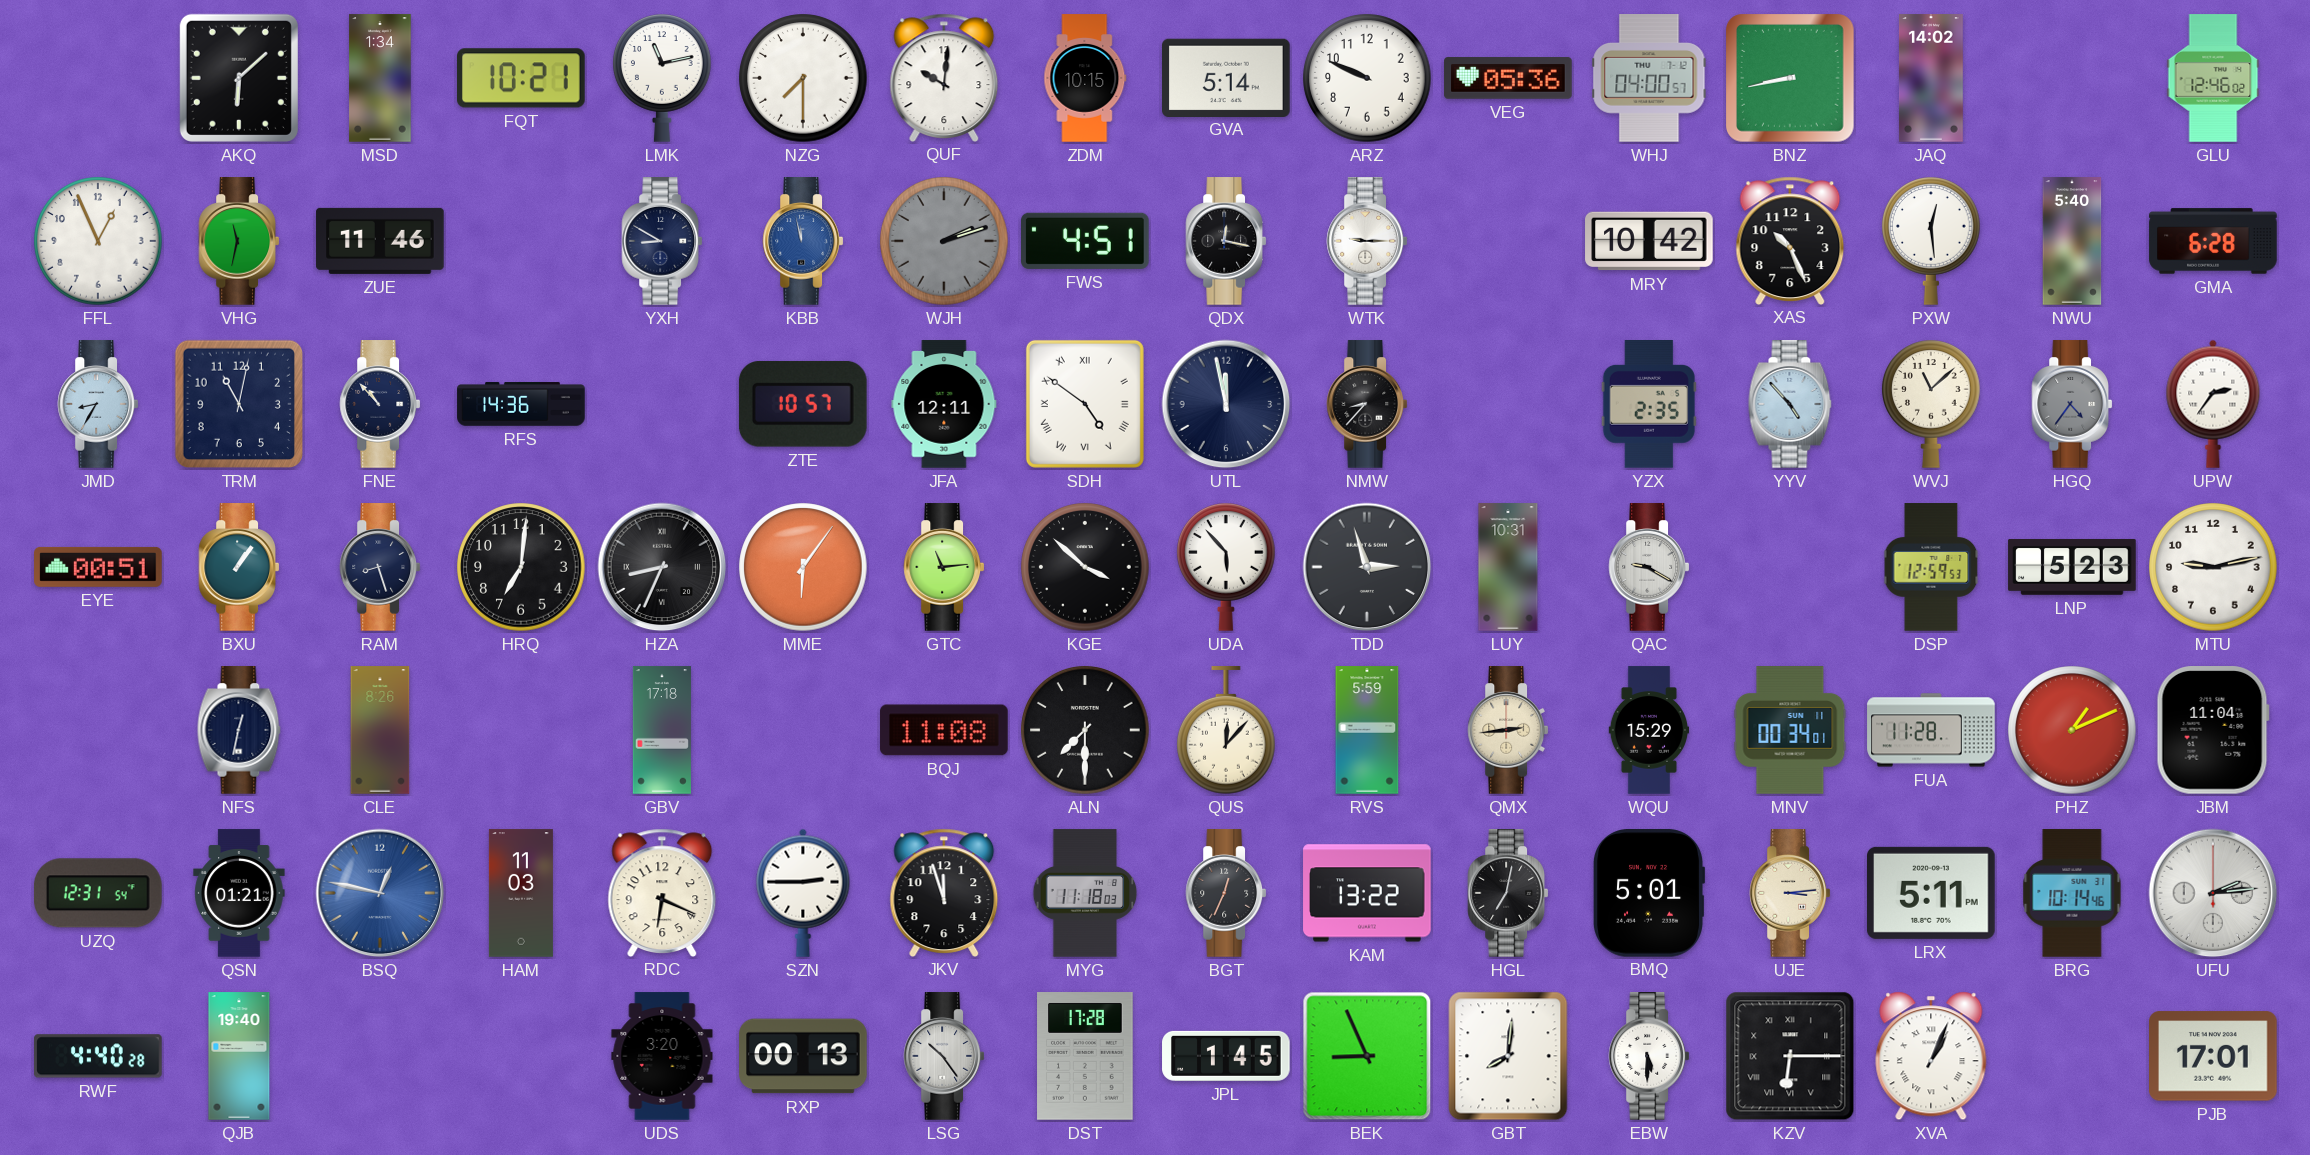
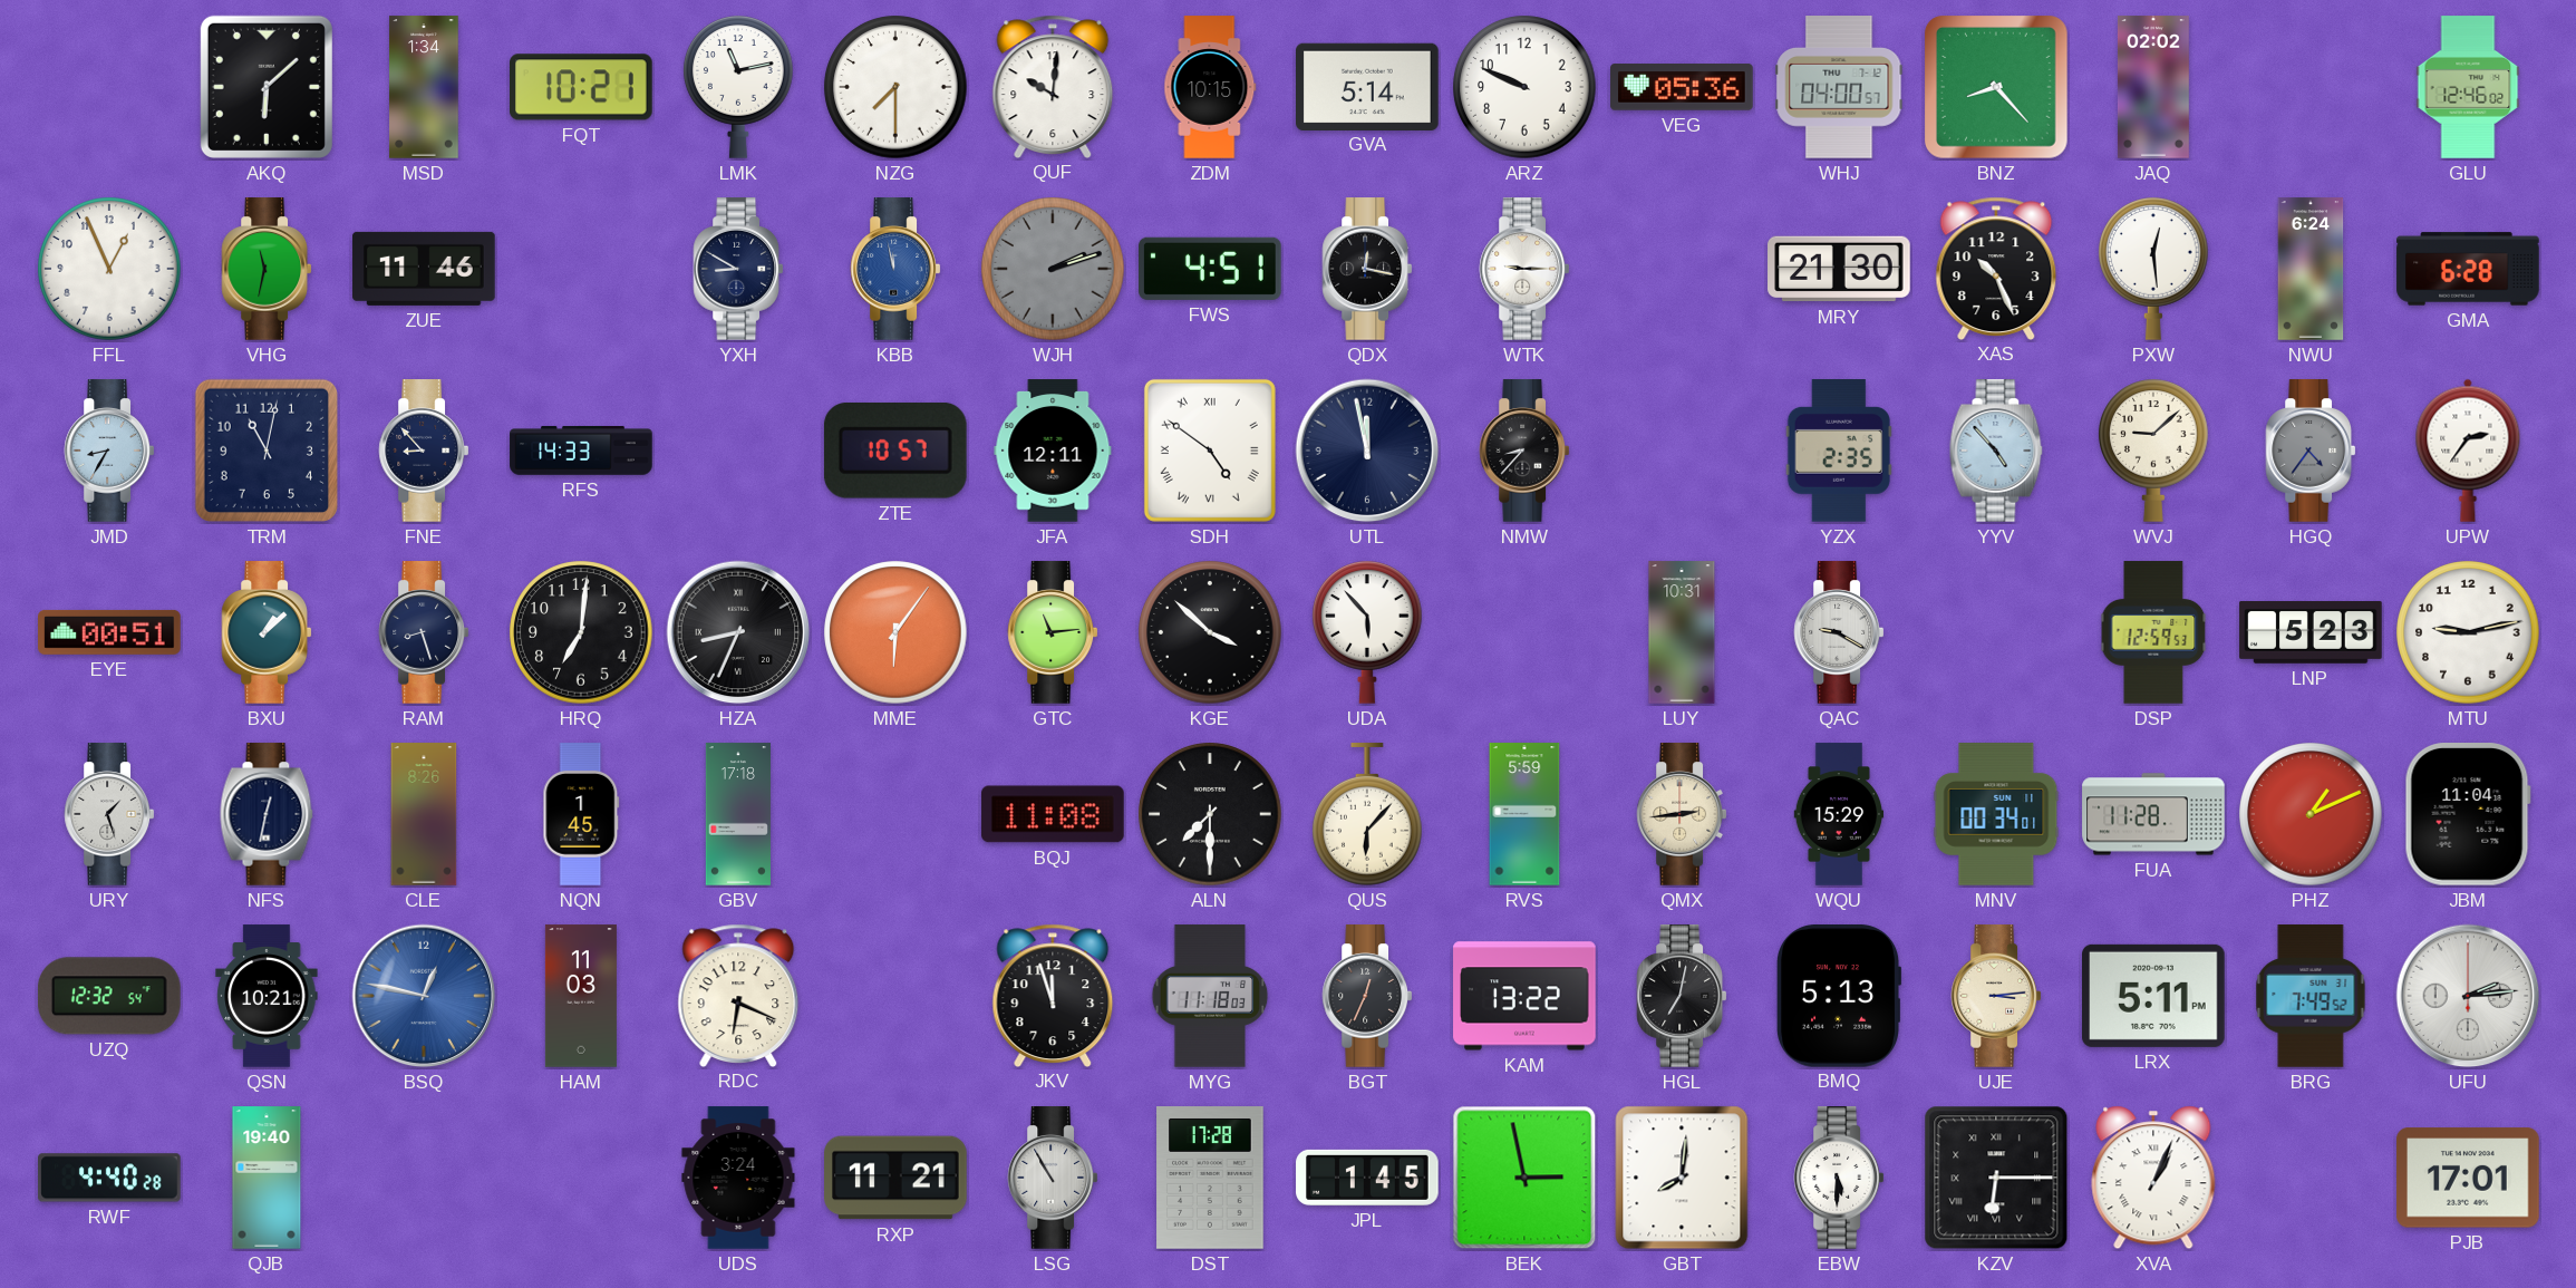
BNZ: 8:43 -> 8:23
JAQ: 14:02 -> 02:02
MRY: 10:42 -> 21:30
NWU: 5:40 -> 6:24
FNE: 10:53 -> 8:53
RFS: 14:36 -> 14:33
WVJ: 11:08 -> 9:08
BXU: 1:06 -> 1:08
TDD: 2:57 -> none
URY: none -> 1:27
NQN: none -> 1:45
QUS: 12:07 -> 6:07
UZQ: 12:31 -> 12:32
QSN: 01:21 -> 10:21
SZN: 2:45 -> none
BMQ: 5:01 -> 5:13
BRG: 10:14 -> 7:49
UDS: 3:20 -> 3:24
RXP: 00:13 -> 11:21
LSG: 10:24 -> 10:55
BEK: 8:56 -> 2:58
